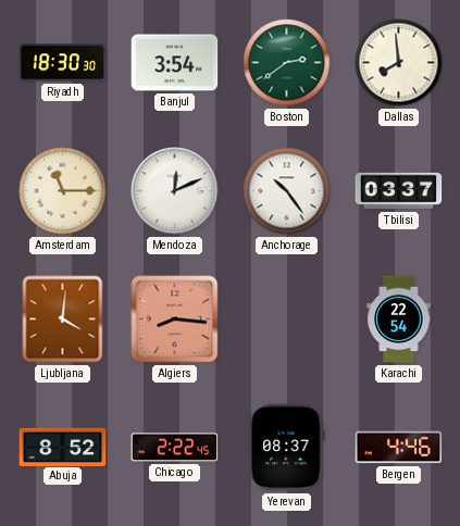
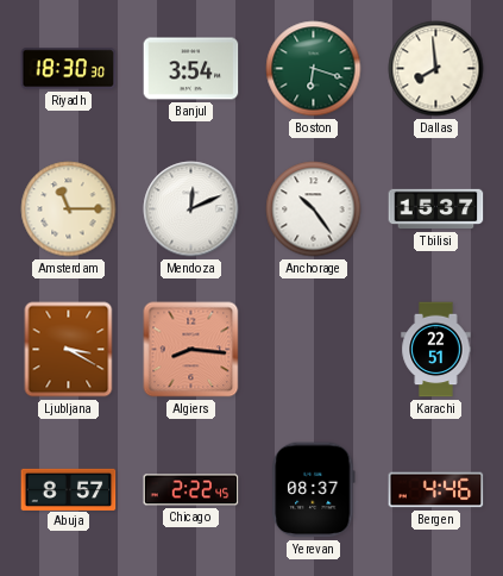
Boston: 2:39 -> 6:18
Tbilisi: 03:37 -> 15:37
Ljubljana: 4:01 -> 3:20
Karachi: 22:54 -> 22:51
Abuja: 8:52 -> 8:57
